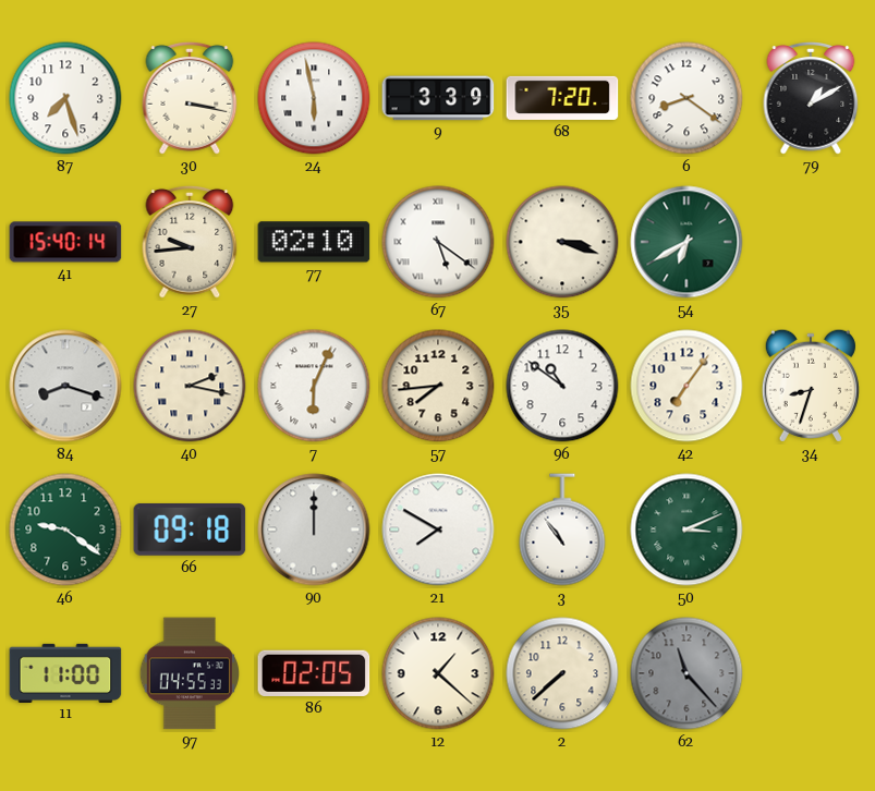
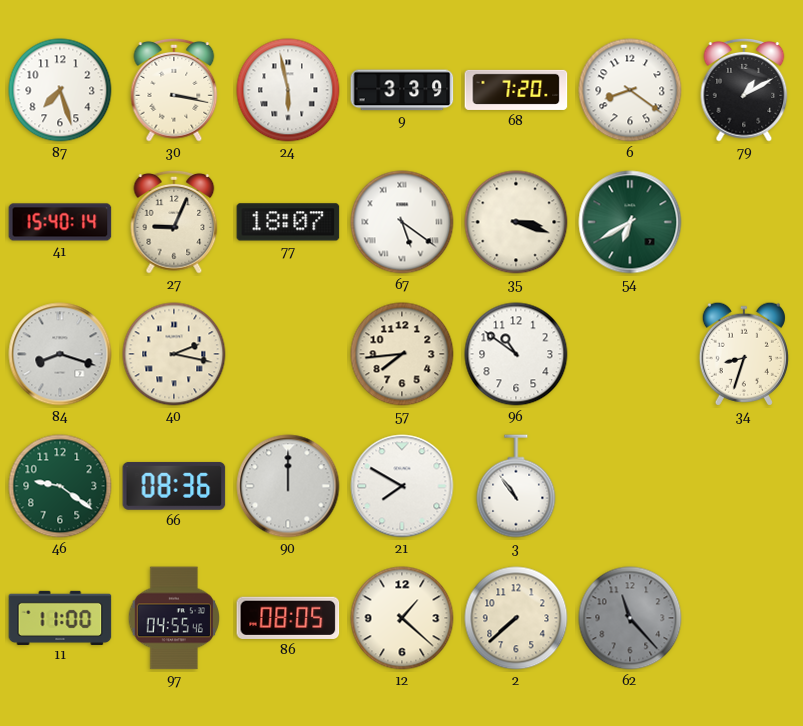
27: 9:44 -> 9:04
77: 02:10 -> 18:07
7: 6:04 -> none
42: 7:06 -> none
66: 09:18 -> 08:36
50: 3:11 -> none
97: 04:55:33 -> 04:55:46
86: 02:05 -> 08:05
